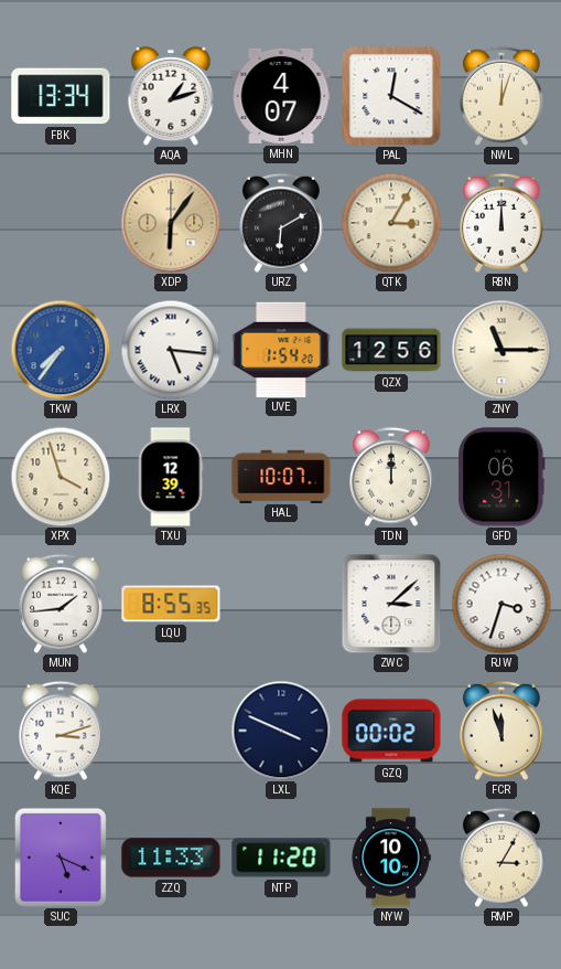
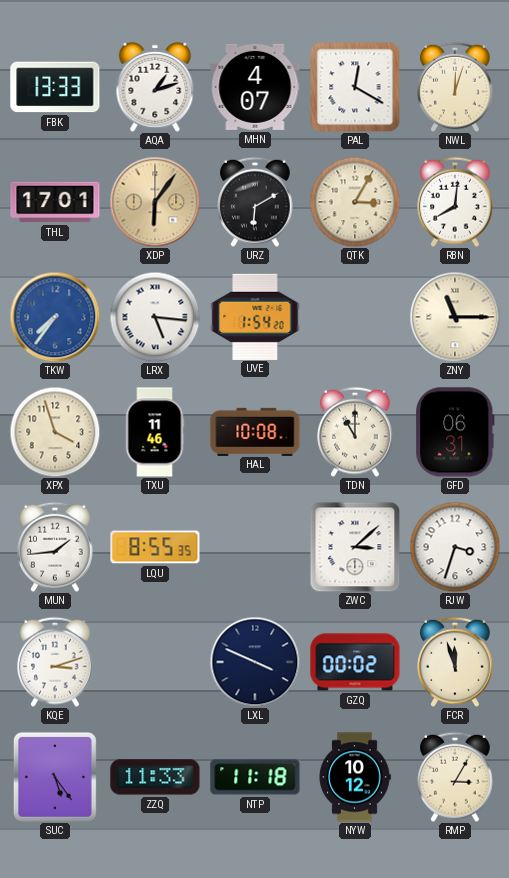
FBK: 13:34 -> 13:33
THL: none -> 17:01
RBN: 12:00 -> 8:01
QZX: 12:56 -> none
TXU: 12:39 -> 11:46
HAL: 10:07 -> 10:08
TDN: 12:00 -> 11:00
SUC: 5:19 -> 5:24
NTP: 11:20 -> 11:18
NYW: 10:10 -> 10:12
